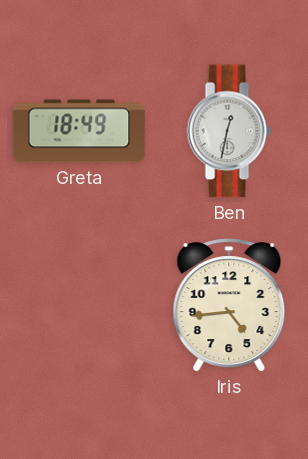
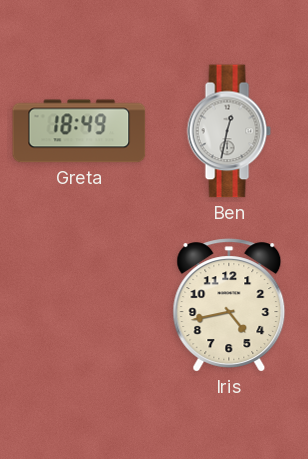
Iris: 4:44 -> 4:43
